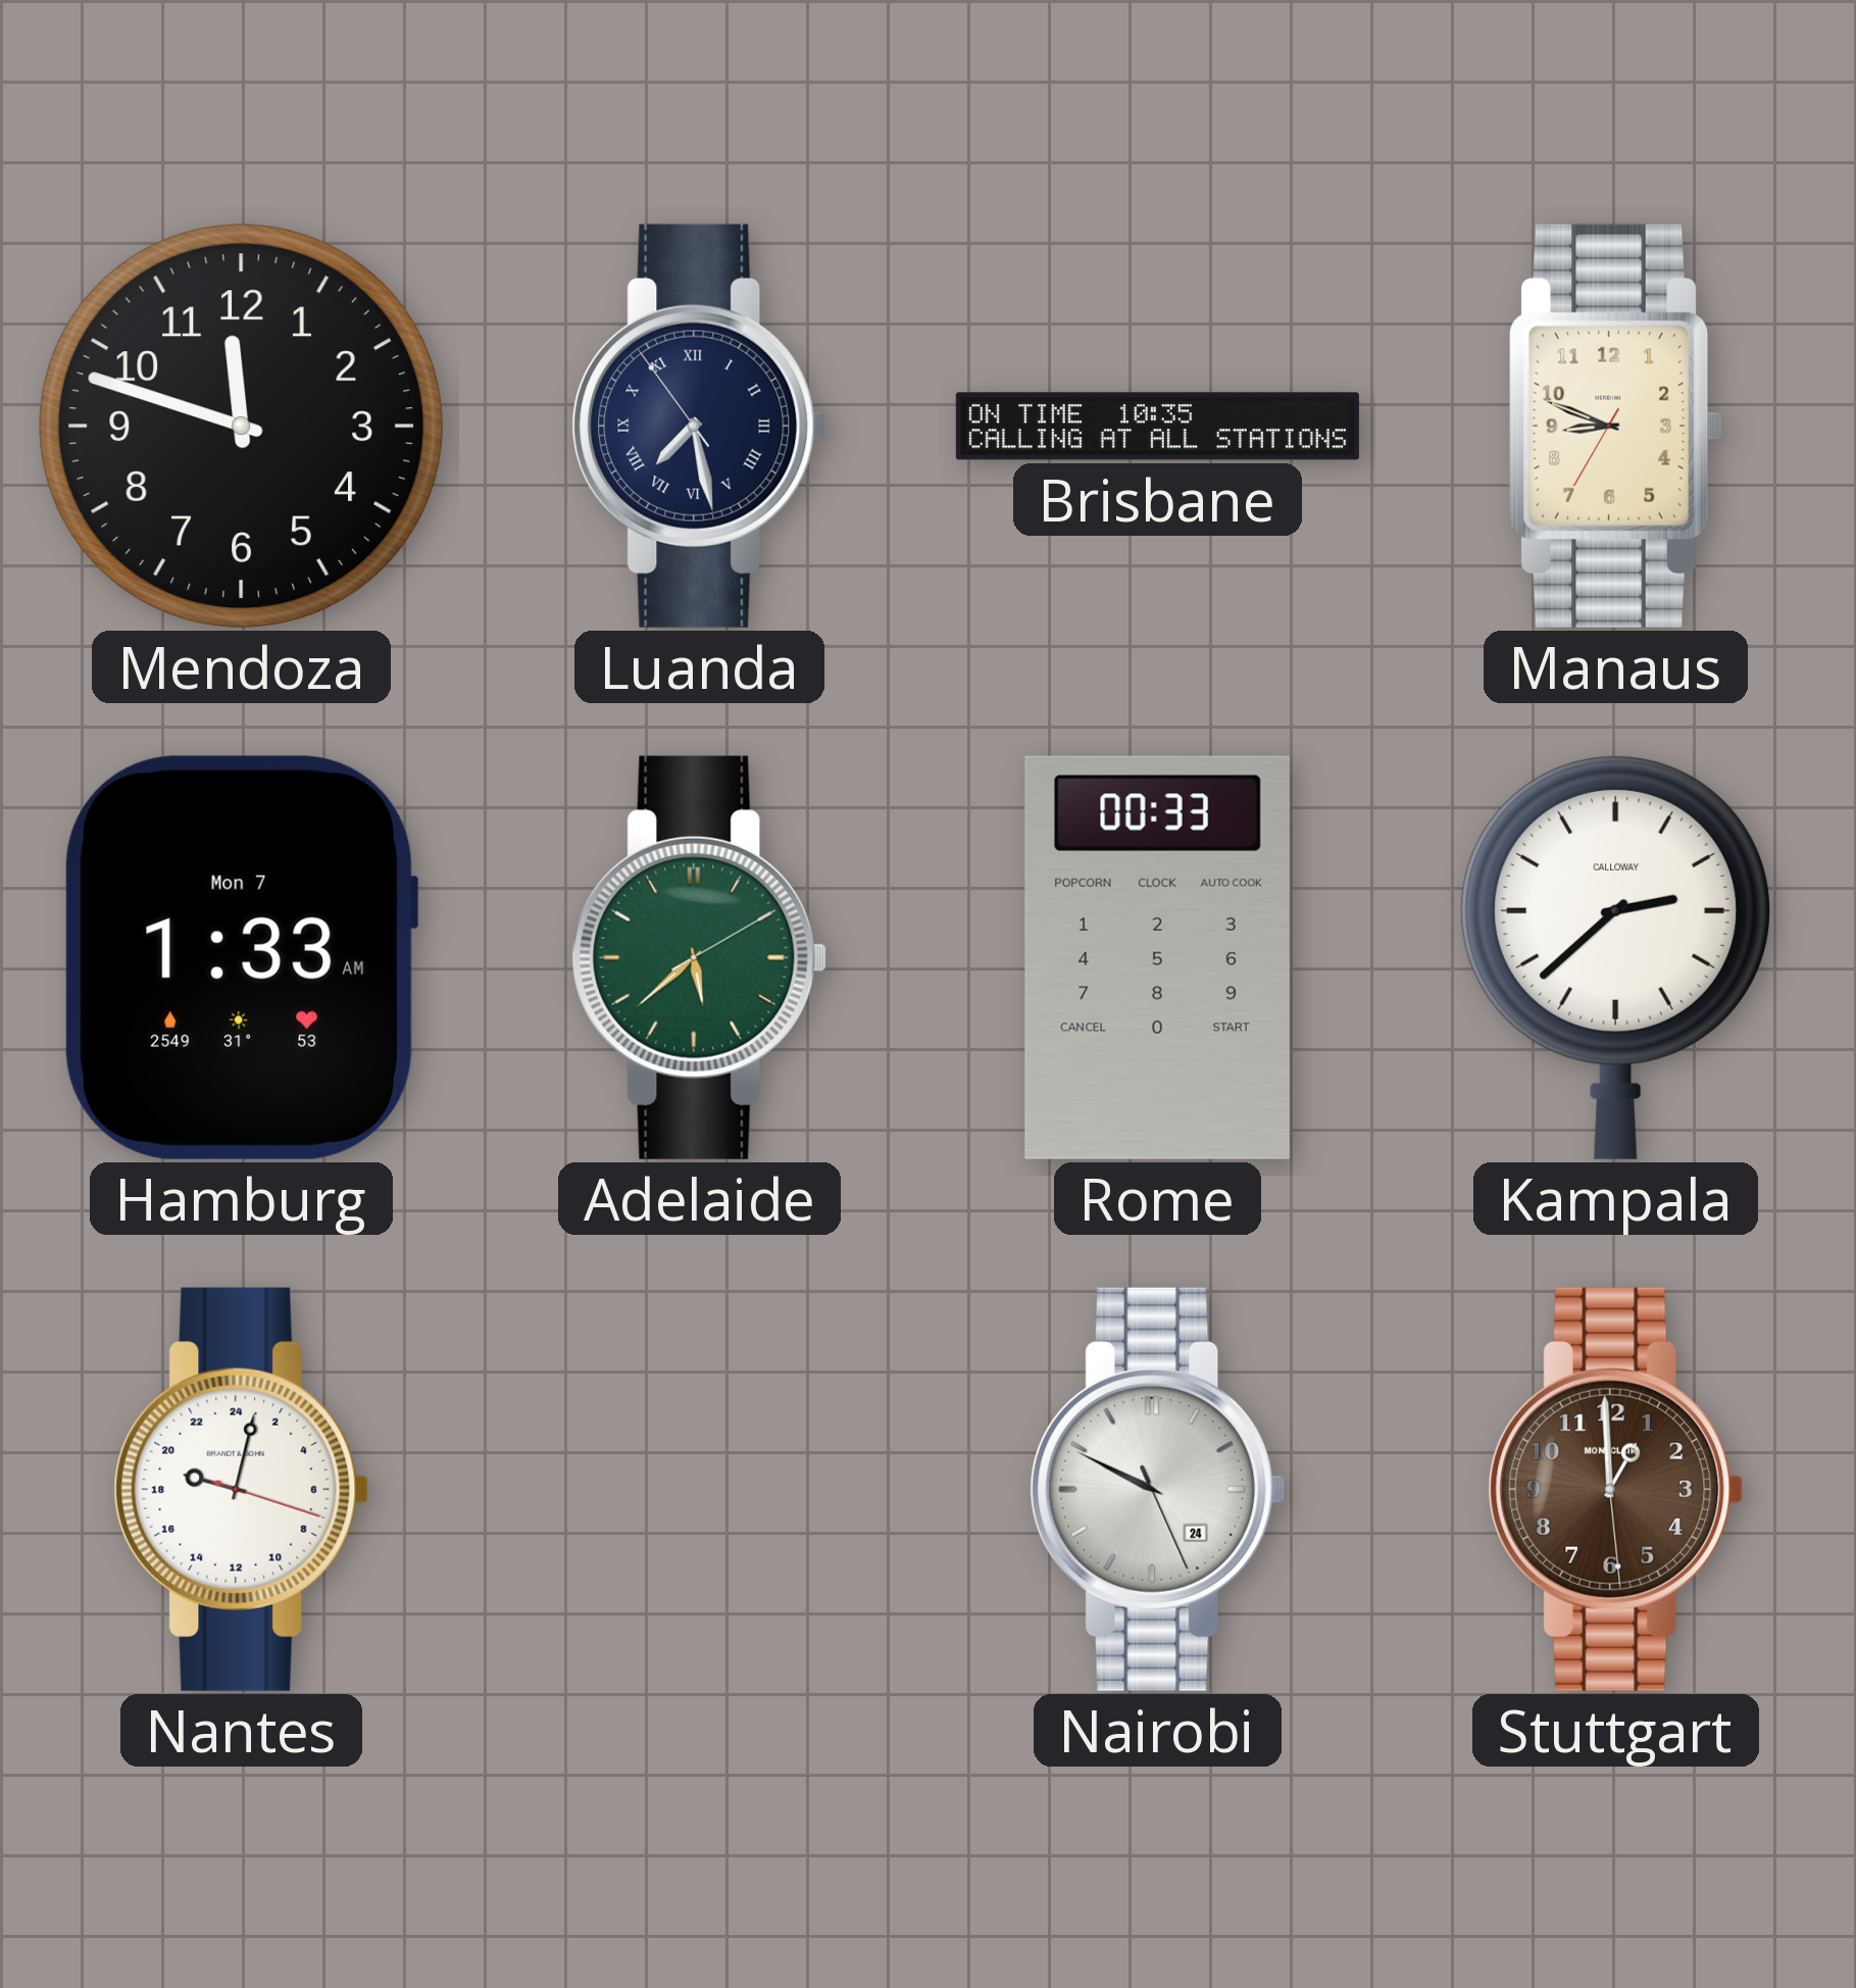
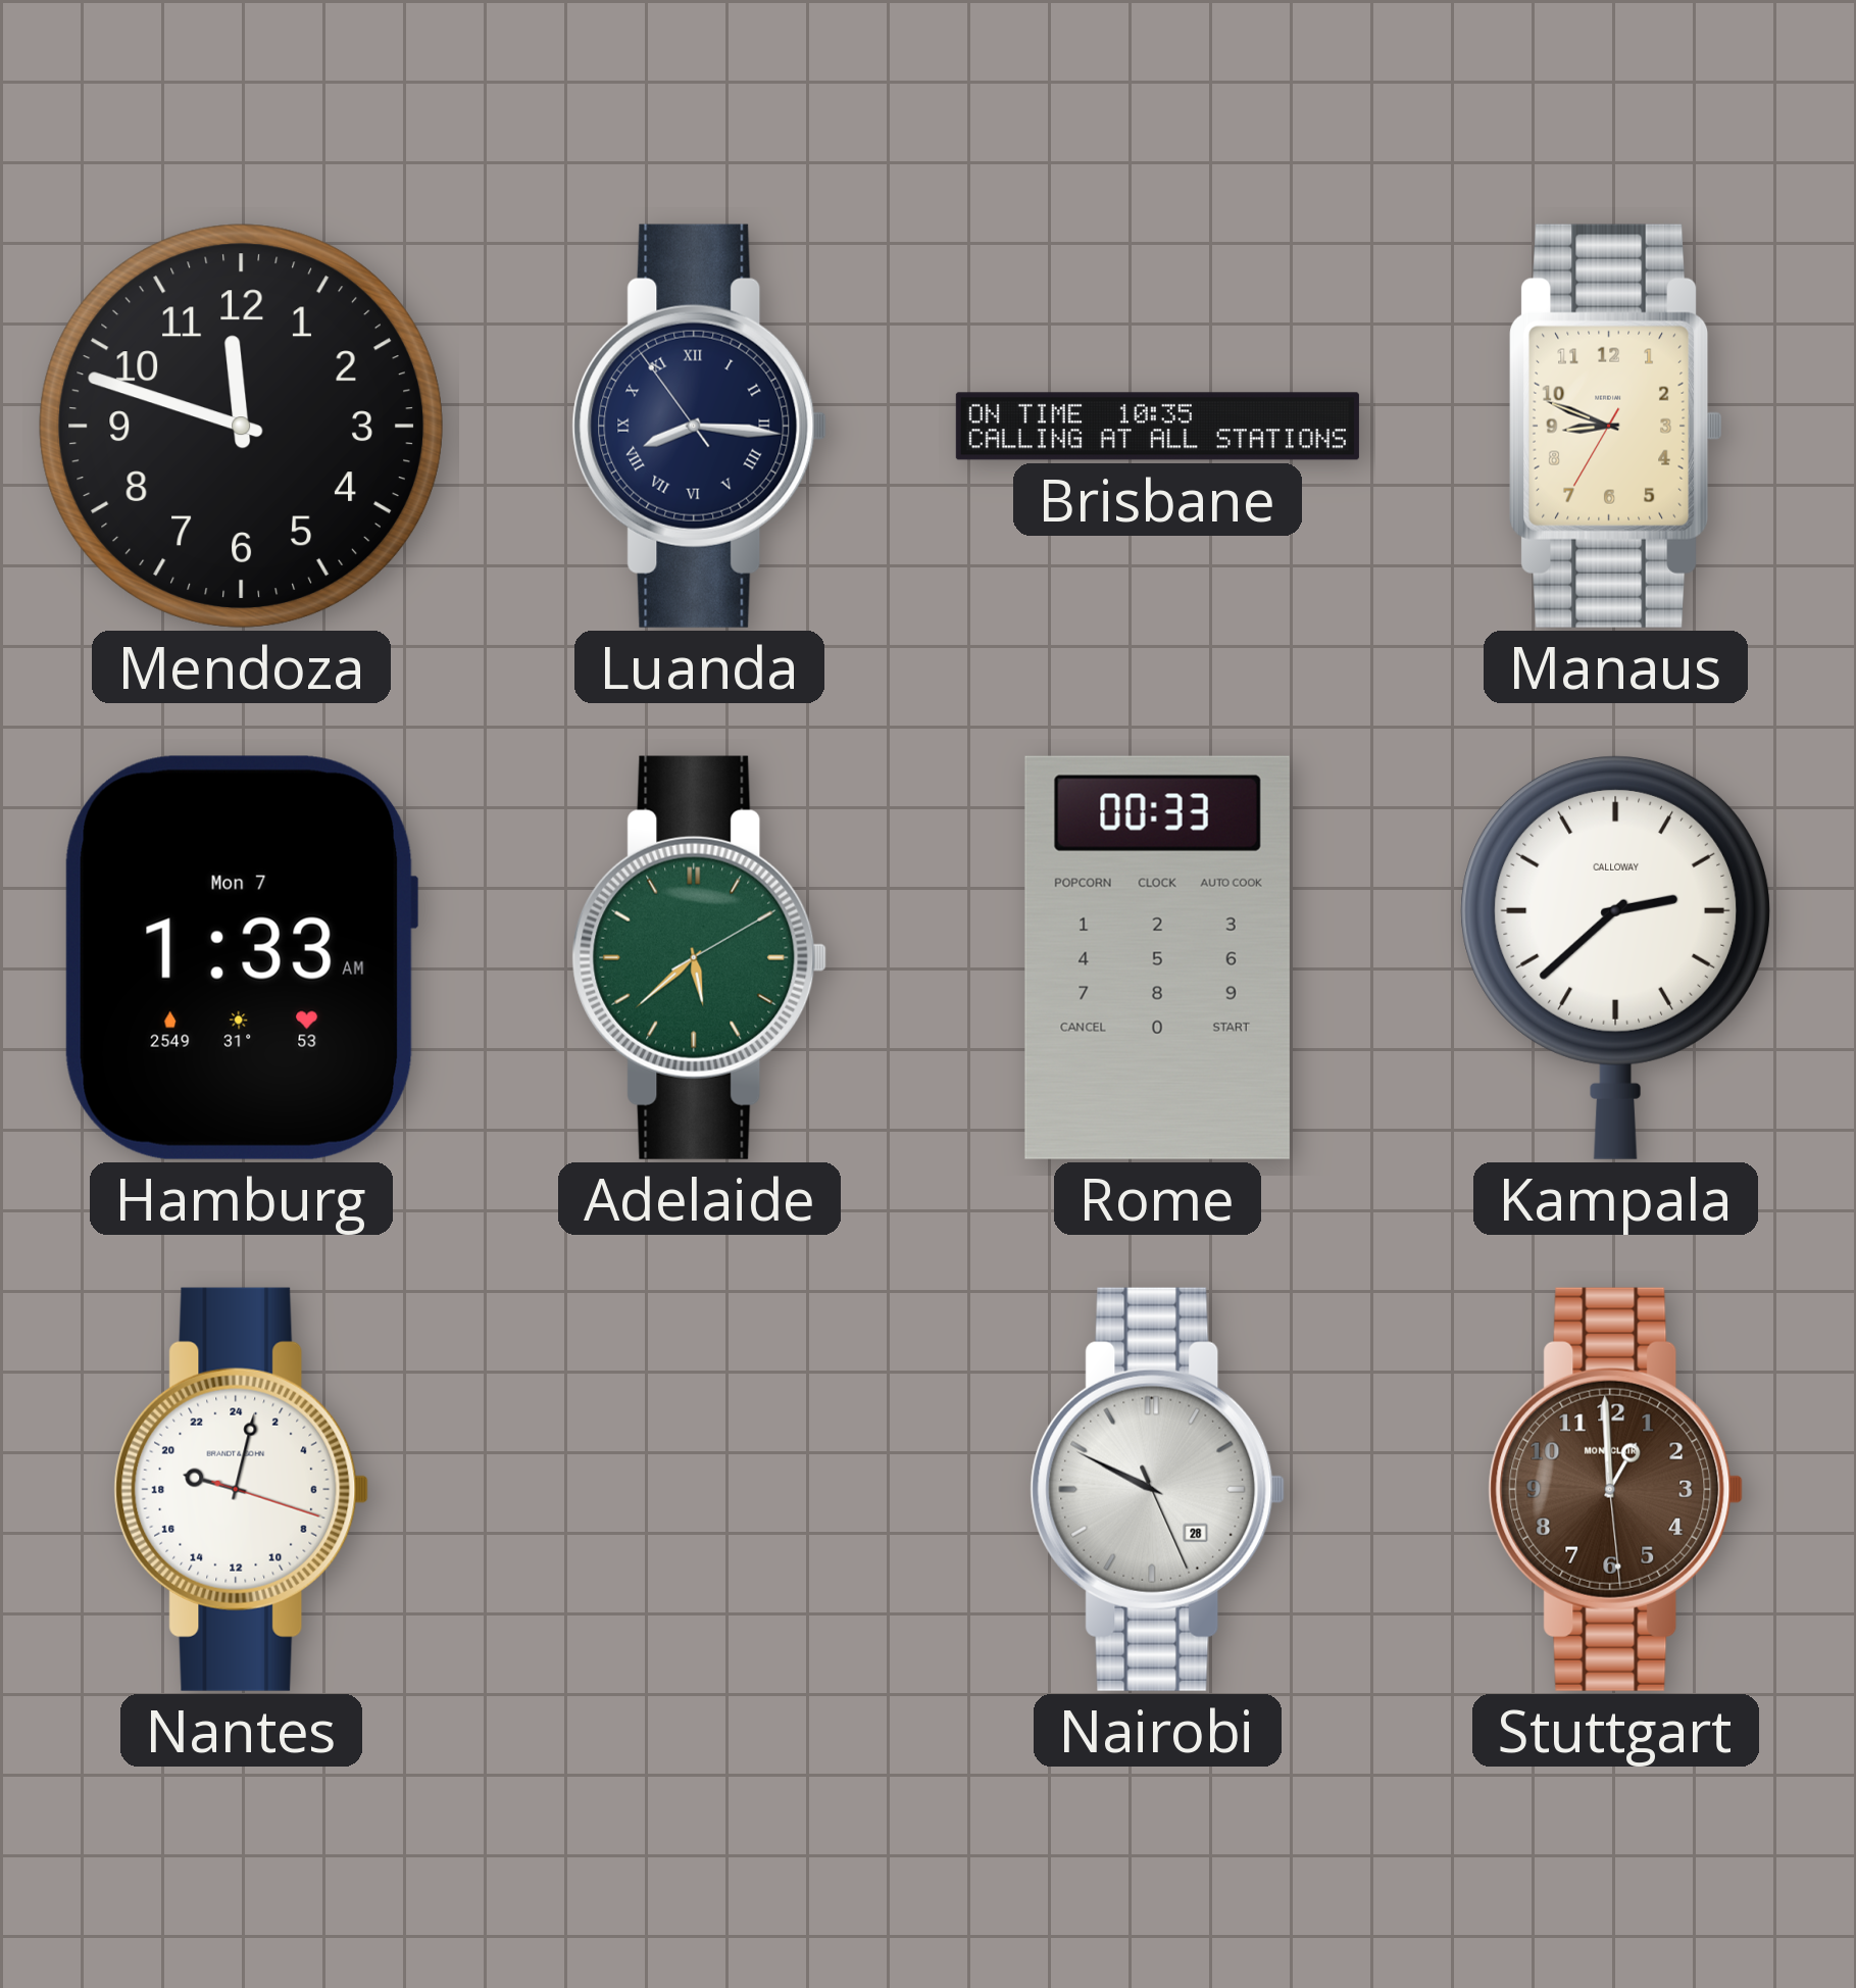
Luanda: 7:27 -> 8:15
Nairobi date: 24 -> 28
